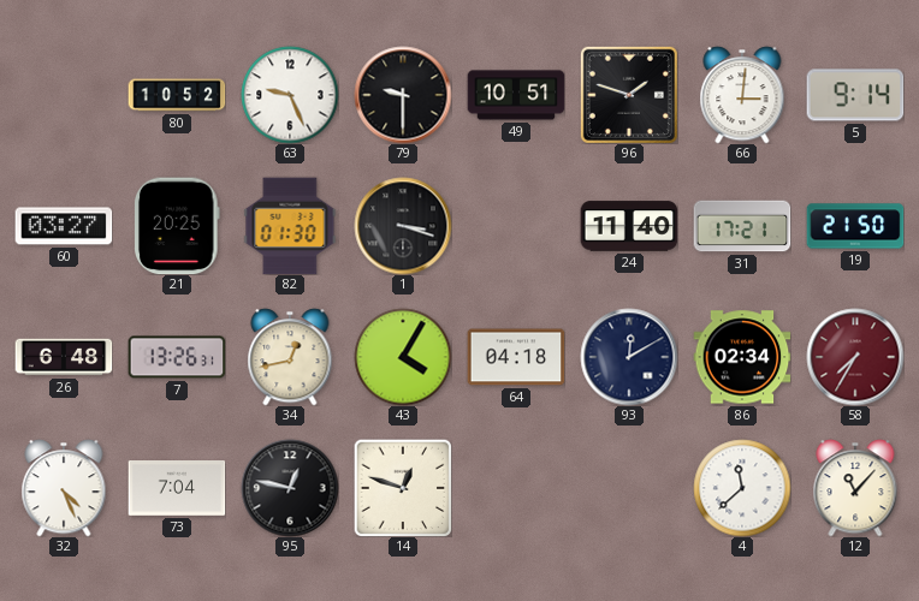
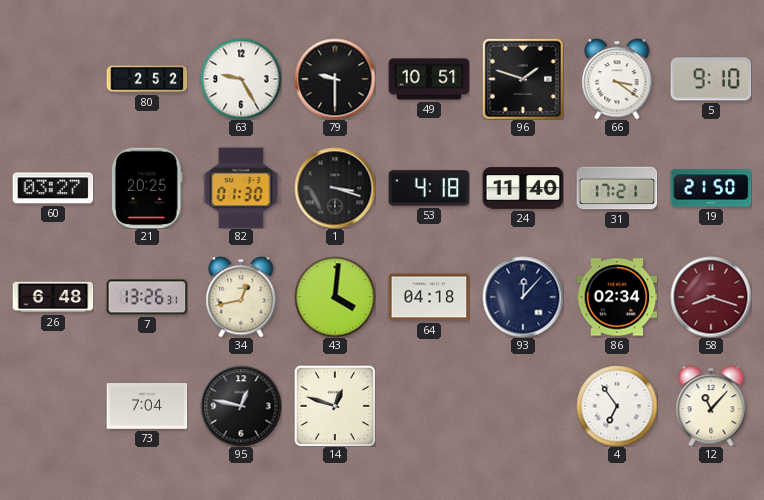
80: 10:52 -> 2:52
63: 9:26 -> 9:25
66: 3:01 -> 3:21
5: 9:14 -> 9:10
53: none -> 4:18
43: 4:05 -> 4:01
93: 12:10 -> 12:07
58: 7:35 -> 8:18
32: 4:26 -> none
4: 11:38 -> 6:54
